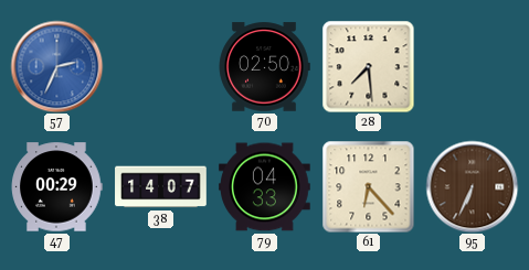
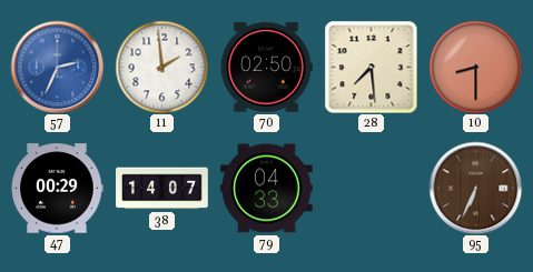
11: none -> 1:59
10: none -> 8:30
61: 6:23 -> none
